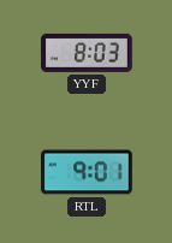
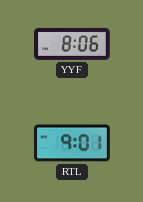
YYF: 8:03 -> 8:06
